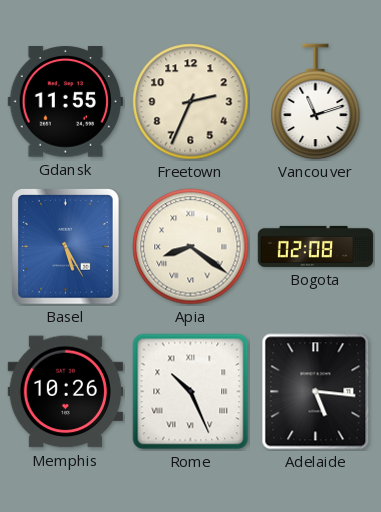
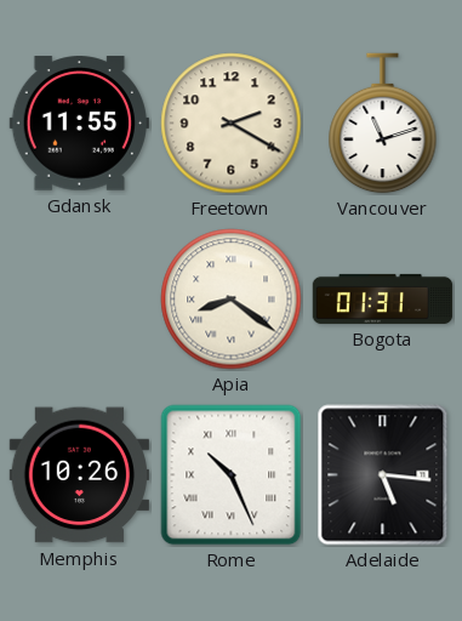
Freetown: 2:34 -> 2:20
Basel: 5:25 -> none
Bogota: 02:08 -> 01:31
